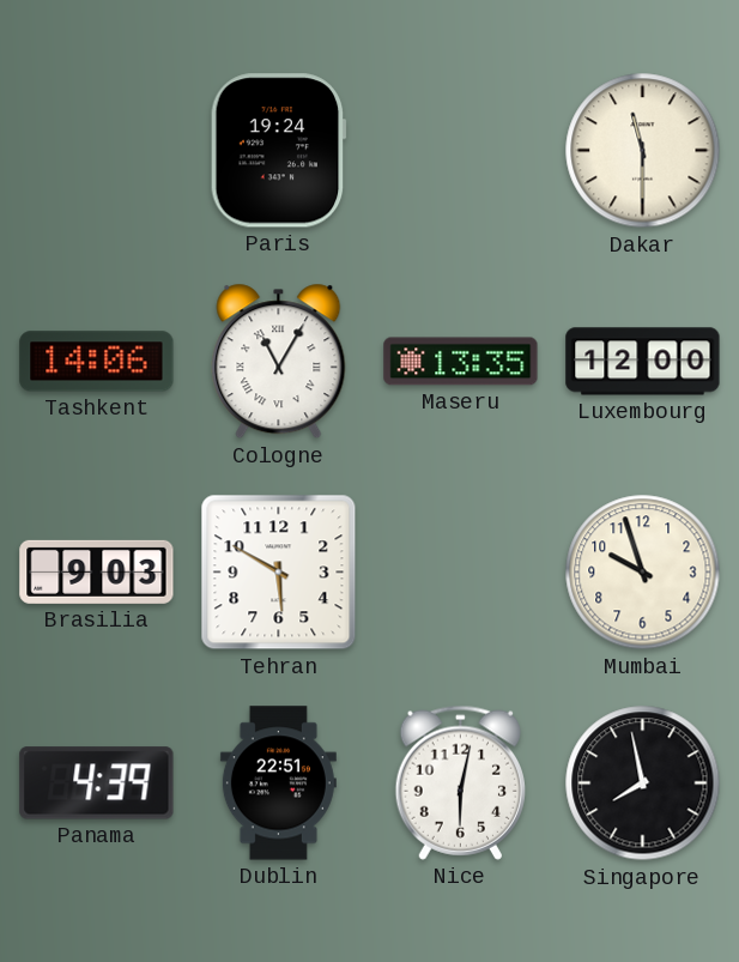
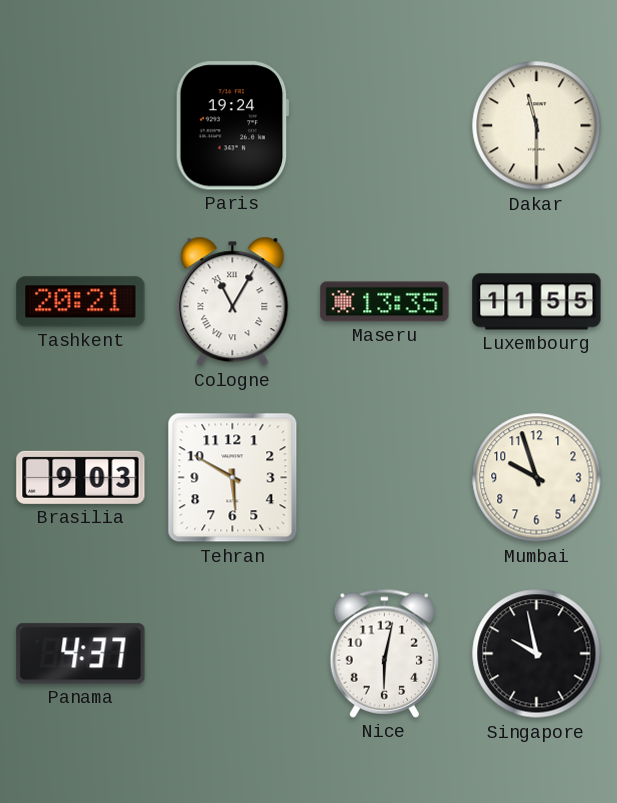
Tashkent: 14:06 -> 20:21
Luxembourg: 12:00 -> 11:55
Panama: 4:39 -> 4:37
Dublin: 22:51 -> none
Singapore: 7:58 -> 9:58
